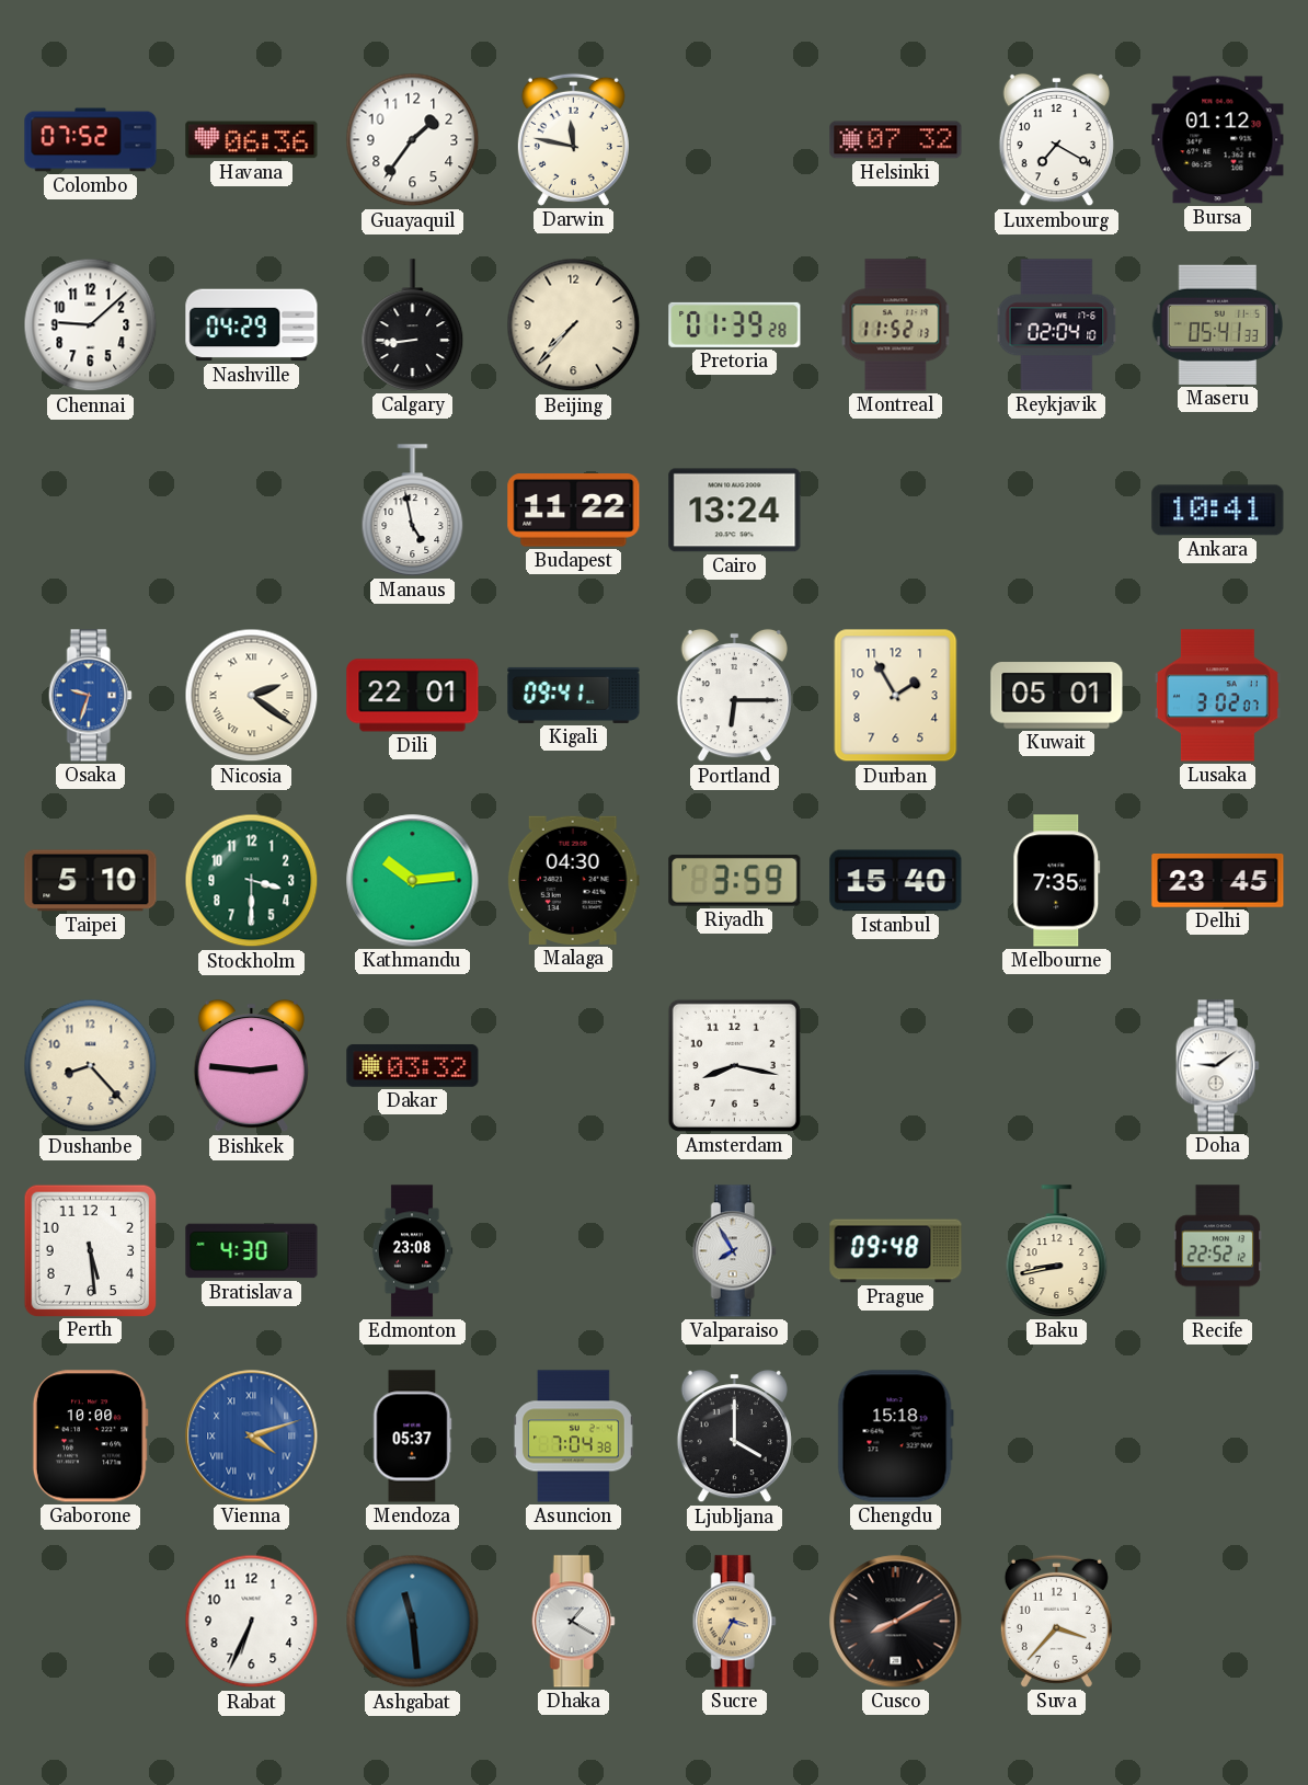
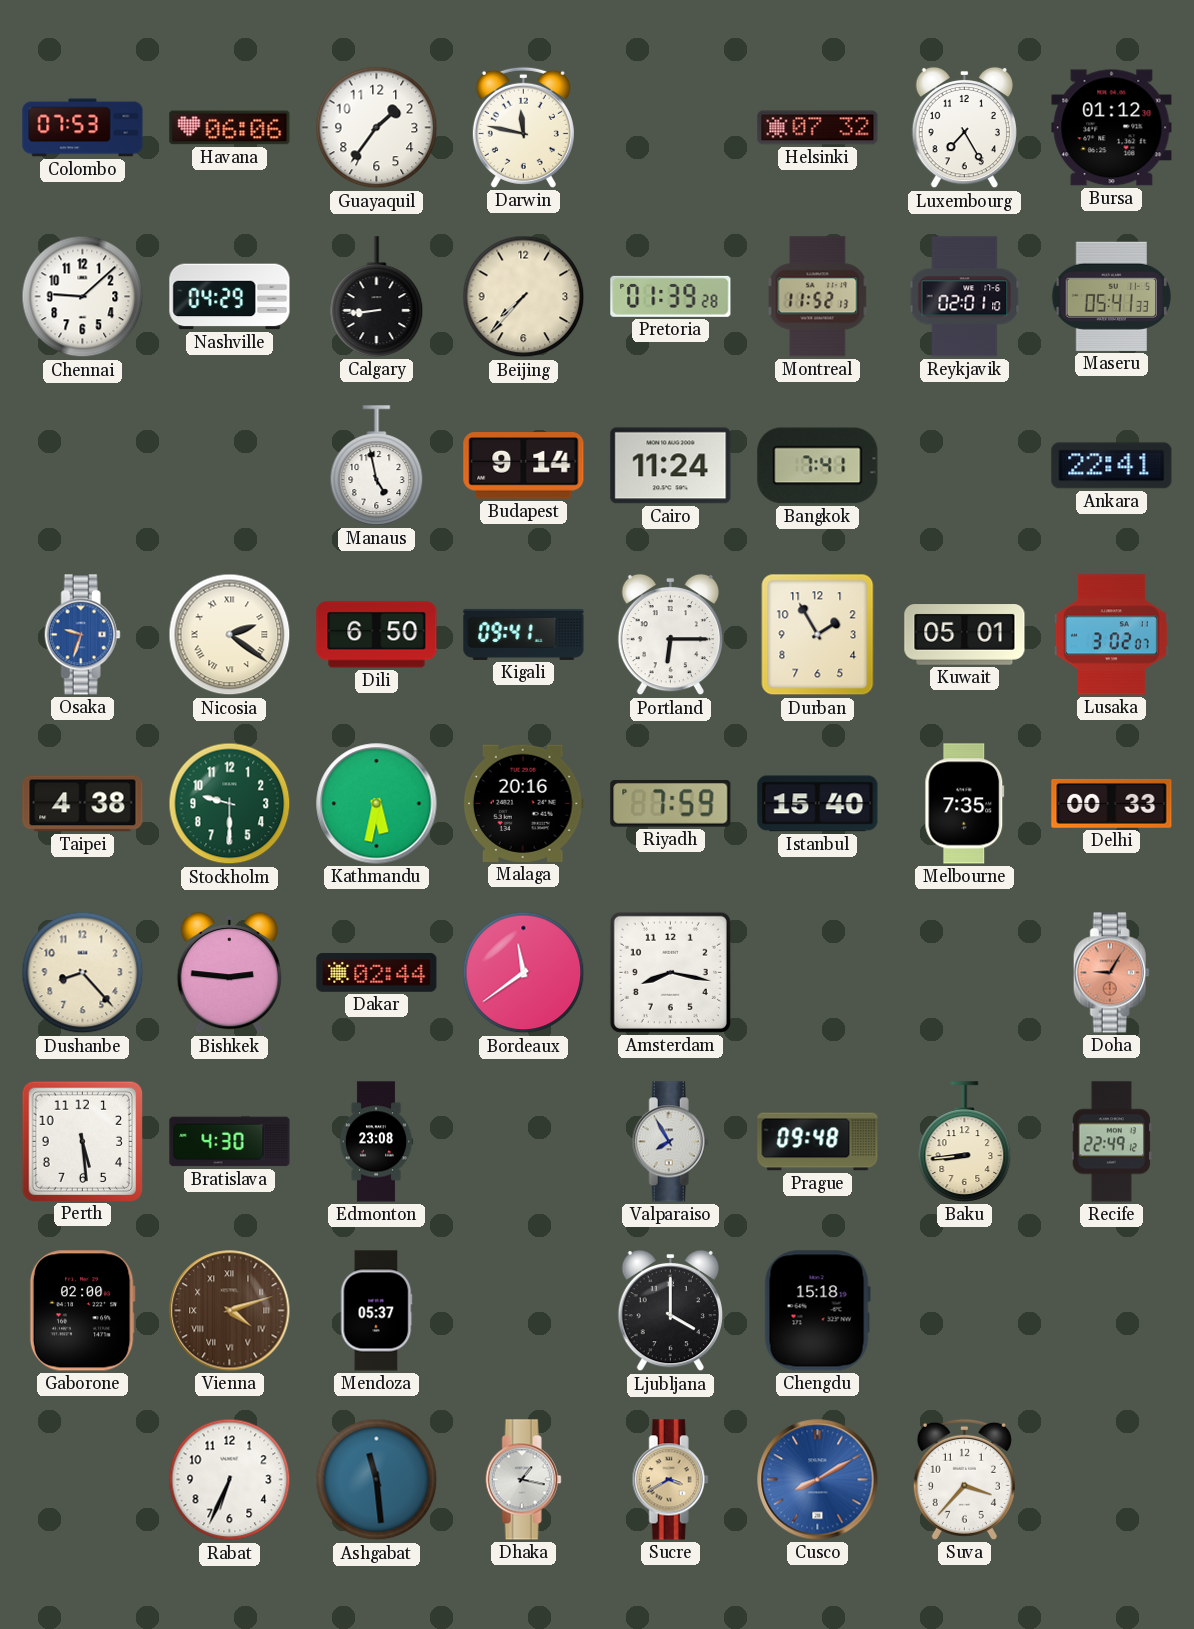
Colombo: 07:52 -> 07:53
Havana: 06:36 -> 06:06
Luxembourg: 7:20 -> 7:25
Reykjavik: 02:04 -> 02:01
Budapest: 11:22 -> 9:14
Cairo: 13:24 -> 11:24
Bangkok: none -> 7:41
Ankara: 10:41 -> 22:41
Dili: 22:01 -> 6:50
Taipei: 5:10 -> 4:38
Stockholm: 3:30 -> 9:30
Kathmandu: 10:14 -> 5:32
Malaga: 04:30 -> 20:16
Riyadh: 3:59 -> 7:59
Delhi: 23:45 -> 00:33
Dakar: 03:32 -> 02:44
Bordeaux: none -> 11:39
Doha: 9:09 -> 9:05
Doha dial: white -> salmon
Baku: 8:43 -> 8:44
Recife: 22:52 -> 22:49
Gaborone: 10:00 -> 02:00
Vienna dial: blue -> brown
Asuncion: 7:04 -> none
Dhaka: 1:20 -> 1:17
Sucre: 3:35 -> 3:40
Cusco dial: black -> blue
